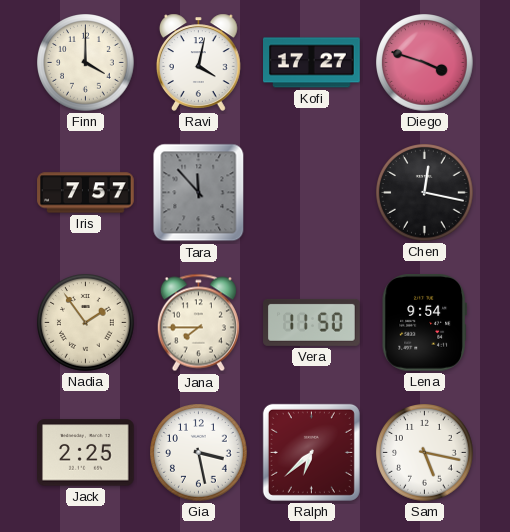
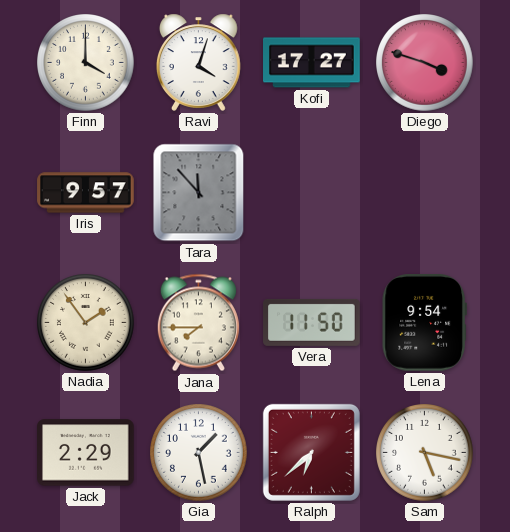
Ravi: 4:02 -> 4:03
Iris: 7:57 -> 9:57
Chen: 12:17 -> none
Jack: 2:25 -> 2:29
Gia: 3:28 -> 1:28
